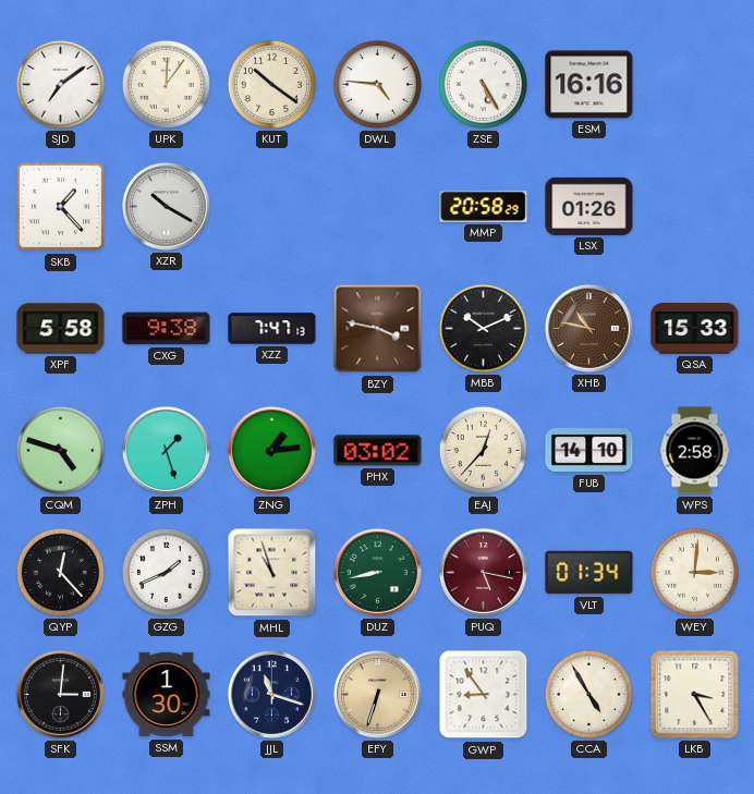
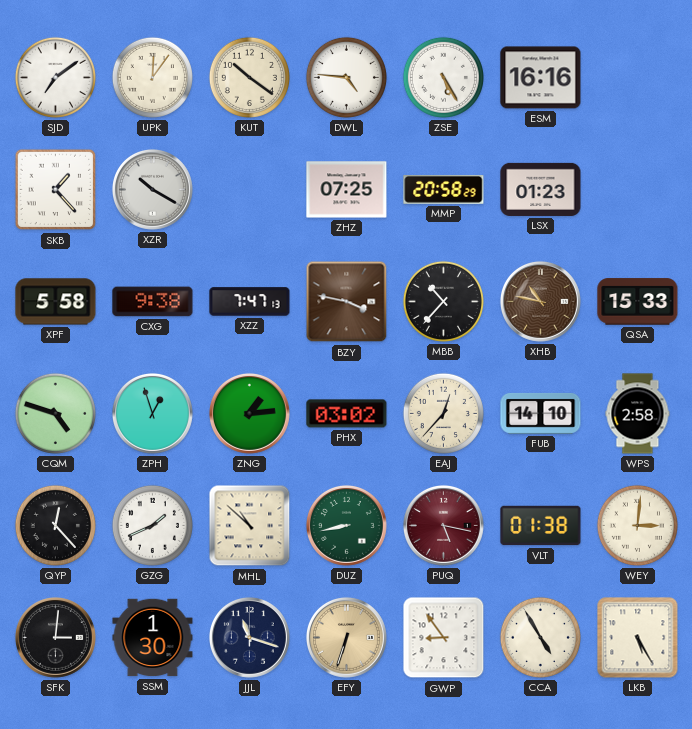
ZHZ: none -> 07:25
LSX: 01:26 -> 01:23
MBB: 10:11 -> 10:37
ZPH: 1:27 -> 12:57
MHL: 10:57 -> 10:52
VLT: 01:34 -> 01:38
LKB: 3:25 -> 5:25
